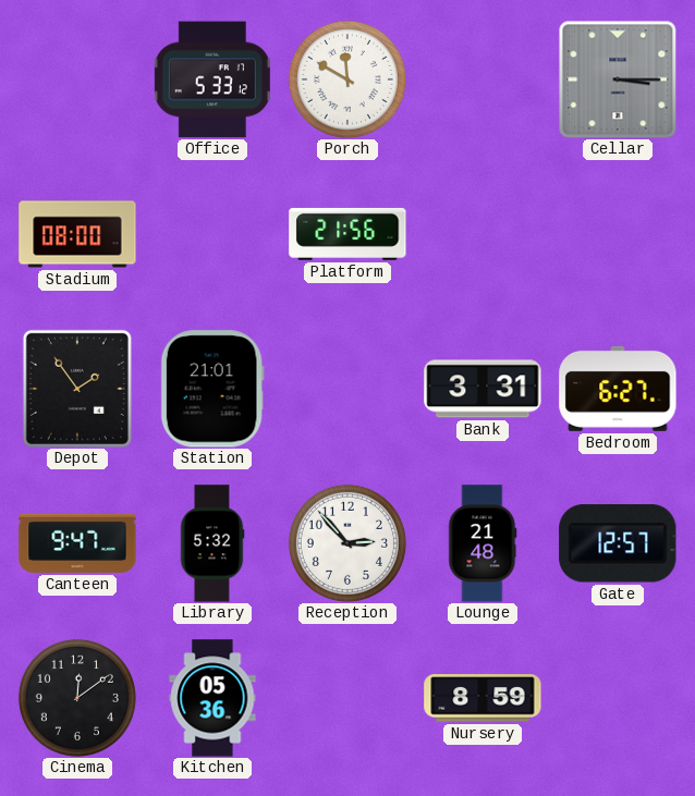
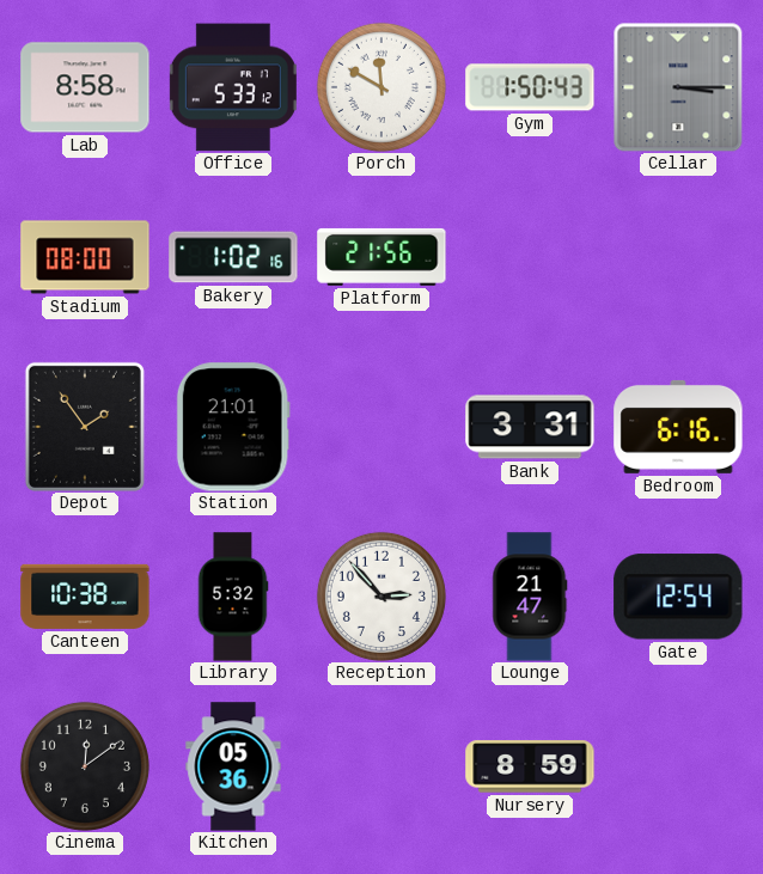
Lab: none -> 8:58
Gym: none -> 1:50
Bakery: none -> 1:02
Bedroom: 6:27 -> 6:16
Canteen: 9:47 -> 10:38
Lounge: 21:48 -> 21:47
Gate: 12:57 -> 12:54
